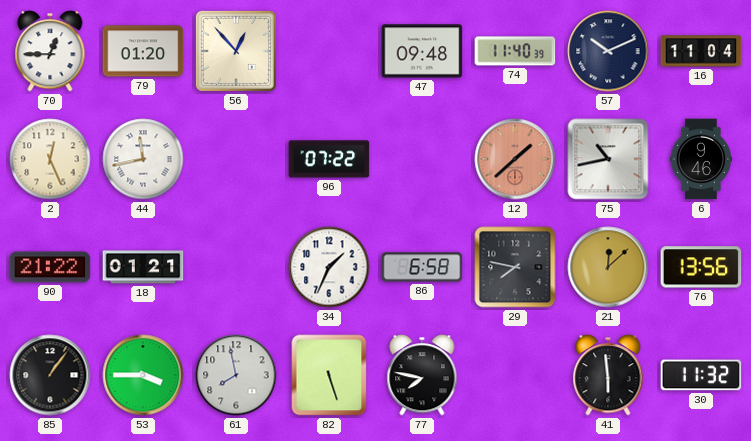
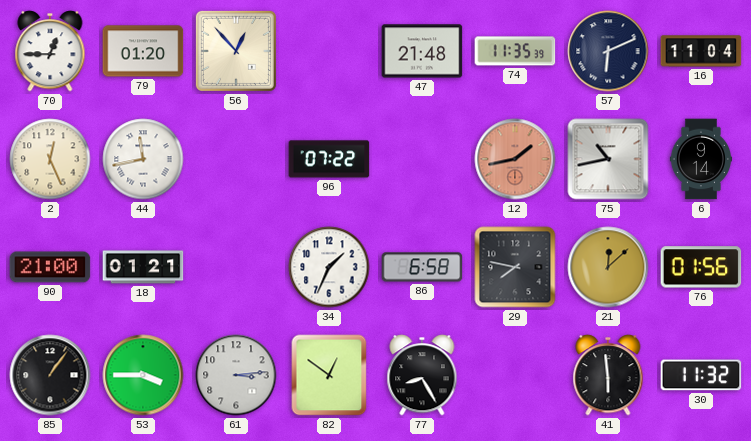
47: 09:48 -> 21:48
74: 11:40 -> 11:35
57: 10:11 -> 6:11
12: 1:38 -> 1:43
6: 9:46 -> 9:14
90: 21:22 -> 21:00
76: 13:56 -> 01:56
61: 7:58 -> 3:14
82: 5:27 -> 12:51
77: 7:47 -> 8:25
